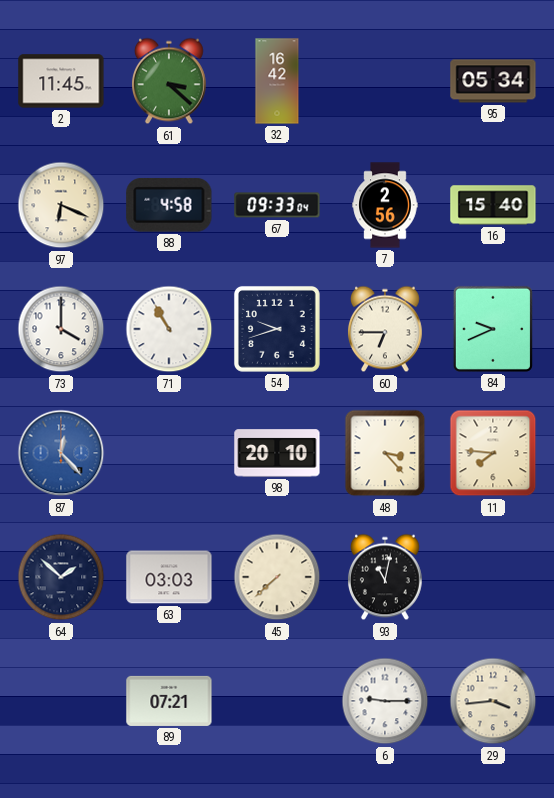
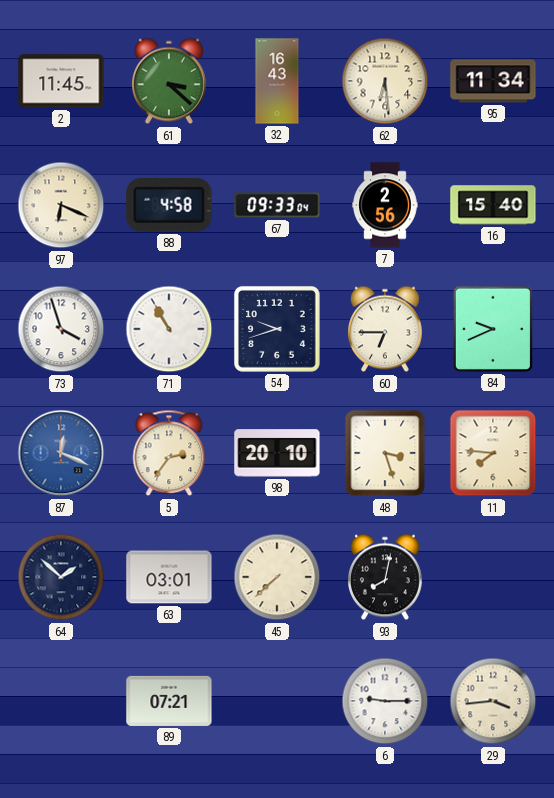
32: 16:42 -> 16:43
62: none -> 6:29
95: 05:34 -> 11:34
73: 4:00 -> 3:57
87: 12:23 -> 12:19
5: none -> 2:36
48: 3:23 -> 3:27
63: 03:03 -> 03:01
93: 11:02 -> 8:02
